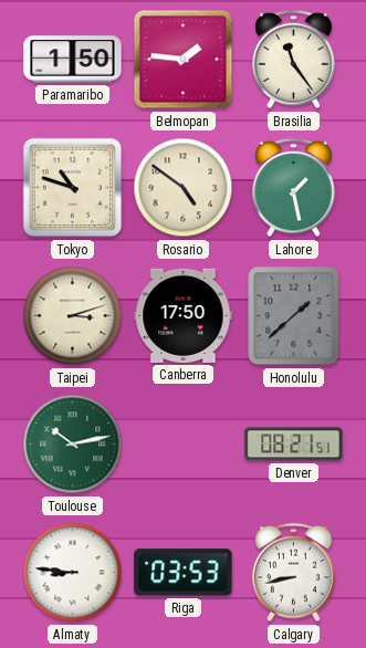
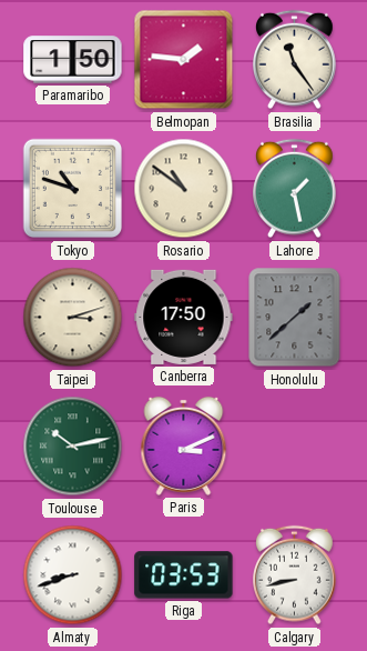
Rosario: 4:51 -> 10:51
Paris: none -> 3:11
Denver: 08:21 -> none
Almaty: 8:46 -> 8:42
